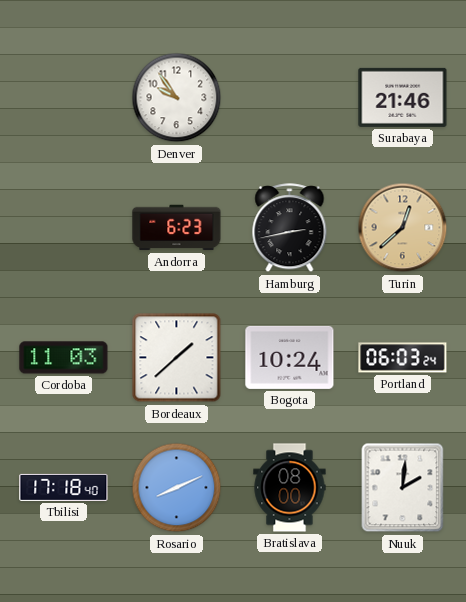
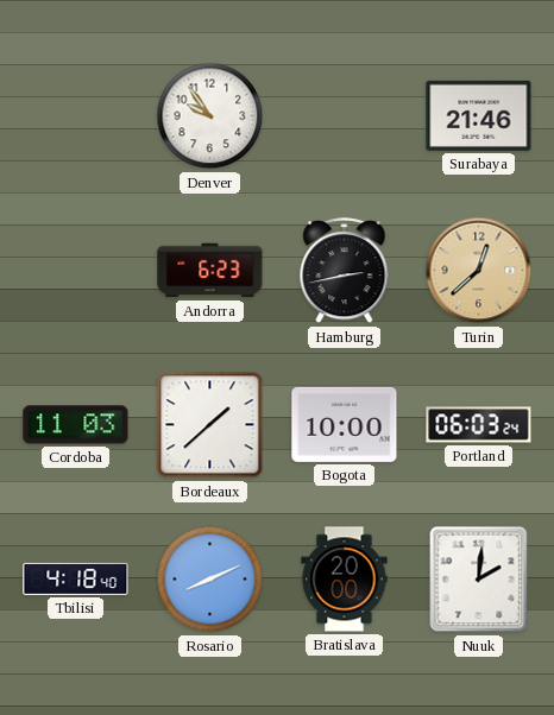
Bogota: 10:24 -> 10:00
Tbilisi: 17:18 -> 4:18
Bratislava: 08:00 -> 20:00
